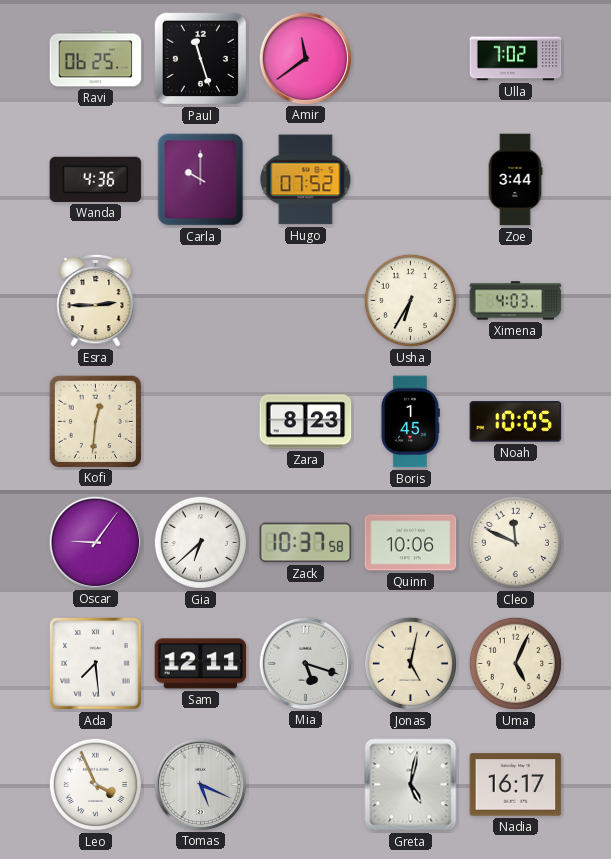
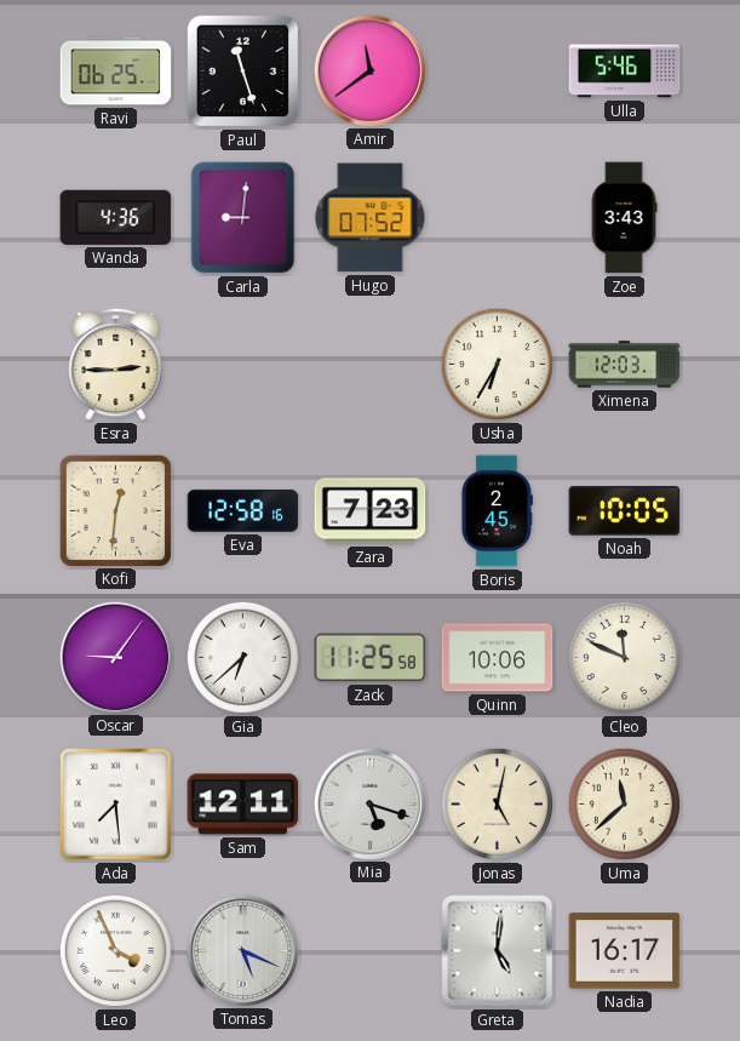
Ulla: 7:02 -> 5:46
Carla: 10:00 -> 9:01
Zoe: 3:44 -> 3:43
Ximena: 4:03 -> 12:03
Eva: none -> 12:58
Zara: 8:23 -> 7:23
Boris: 1:45 -> 2:45
Zack: 10:37 -> 11:25
Uma: 5:04 -> 11:38
Greta: 5:02 -> 5:01
